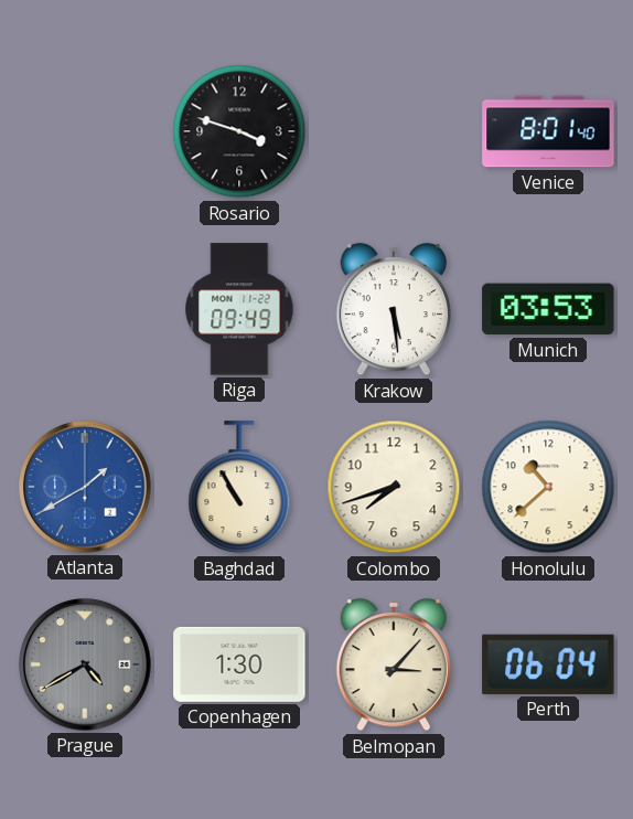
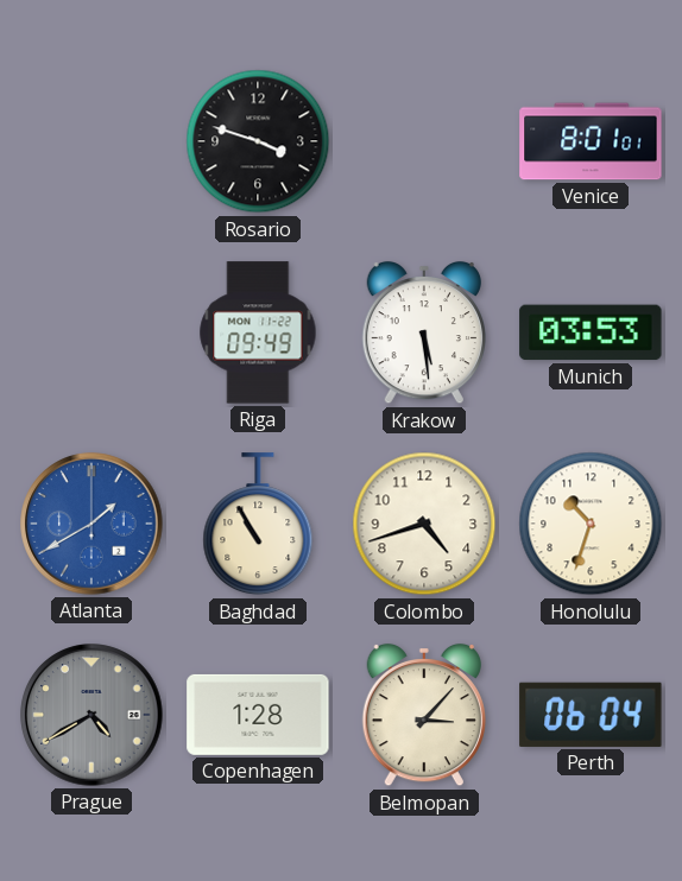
Venice: 8:01:40 -> 8:01:01
Colombo: 7:42 -> 4:42
Honolulu: 10:38 -> 10:33
Copenhagen: 1:30 -> 1:28
